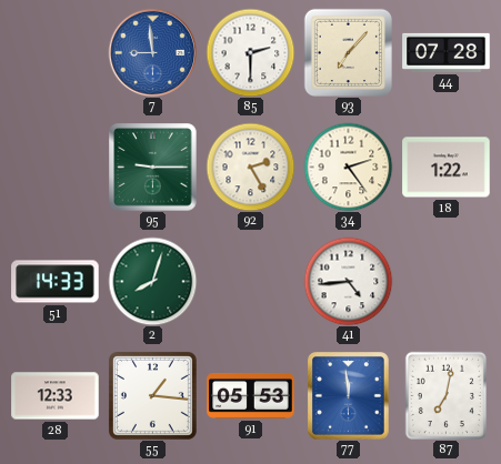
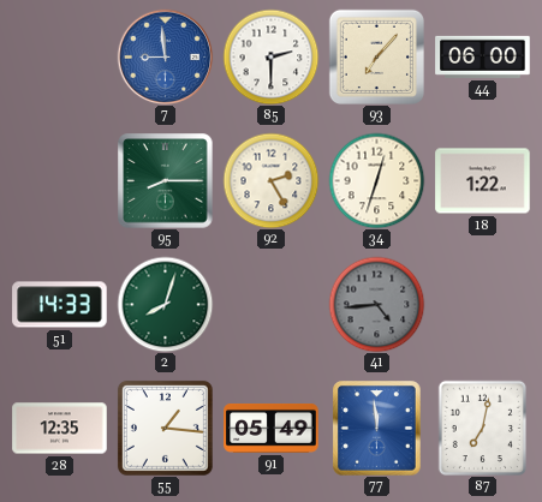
44: 07:28 -> 06:00
95: 9:15 -> 8:15
34: 2:24 -> 12:33
41 dial: white -> grey
28: 12:33 -> 12:35
91: 05:53 -> 05:49
